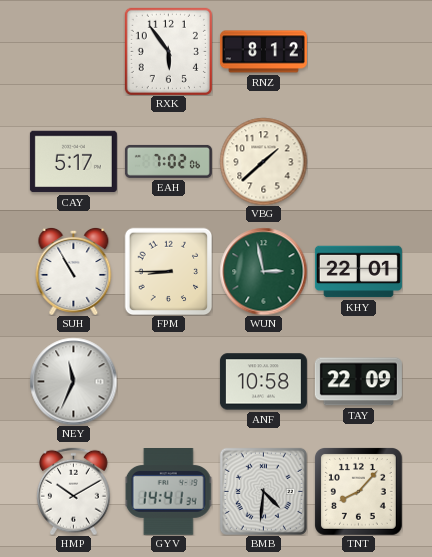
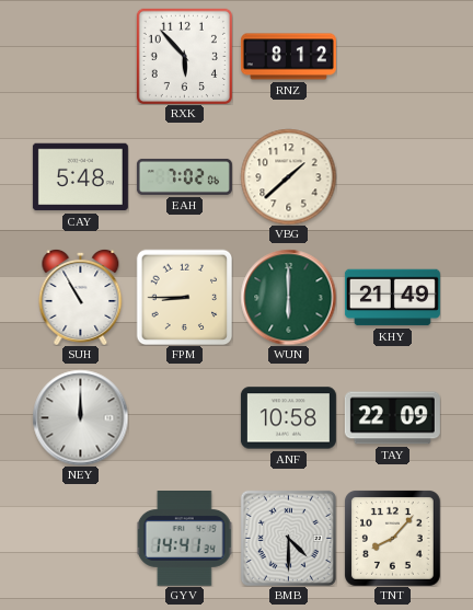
RXK: 5:54 -> 5:53
CAY: 5:17 -> 5:48
WUN: 2:58 -> 6:00
KHY: 22:01 -> 21:49
NEY: 11:34 -> 12:00
HMP: 10:10 -> none
BMB: 4:31 -> 4:30
